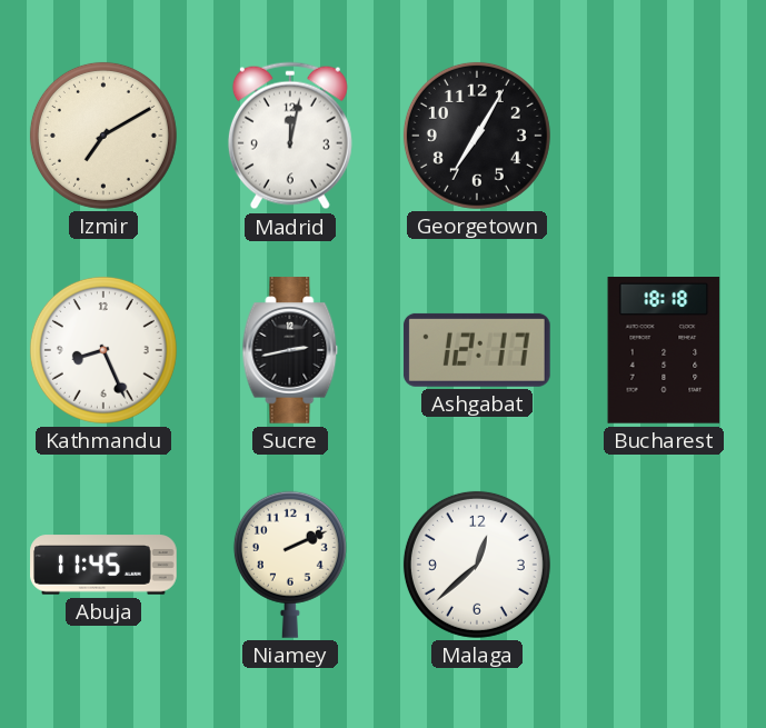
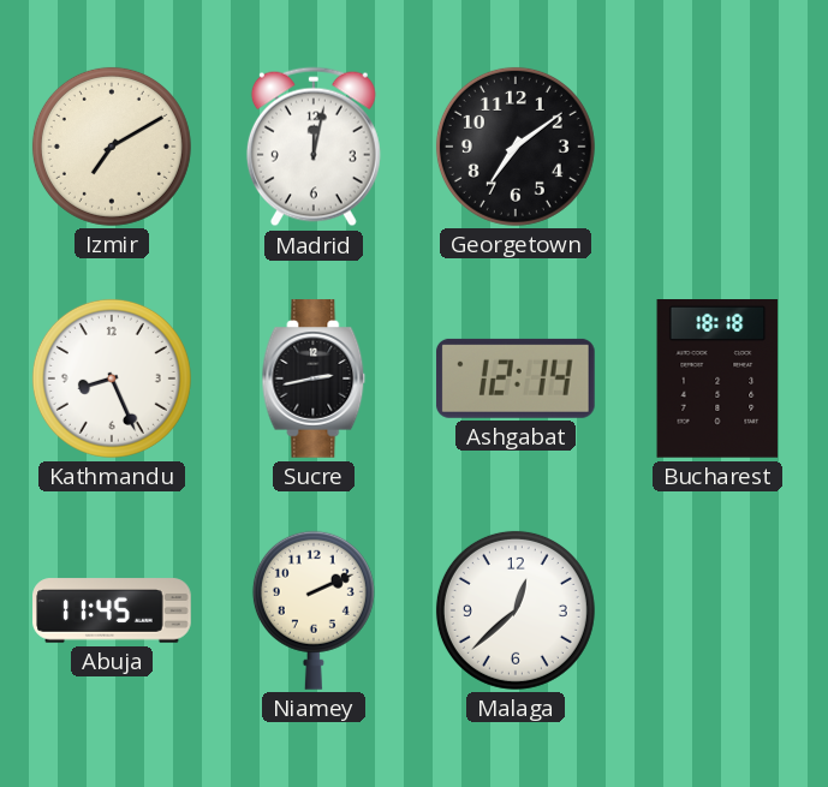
Georgetown: 7:05 -> 7:09
Ashgabat: 12:17 -> 12:14
